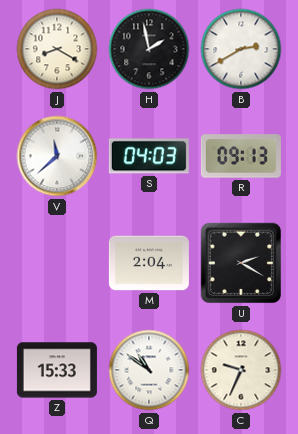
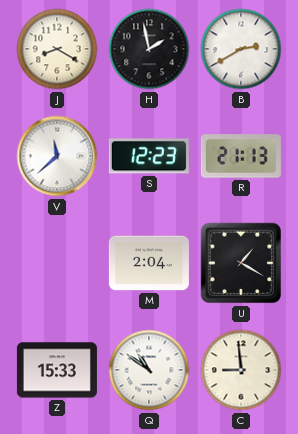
S: 04:03 -> 12:23
R: 09:13 -> 21:13
U: 2:20 -> 1:20
C: 9:34 -> 8:59
